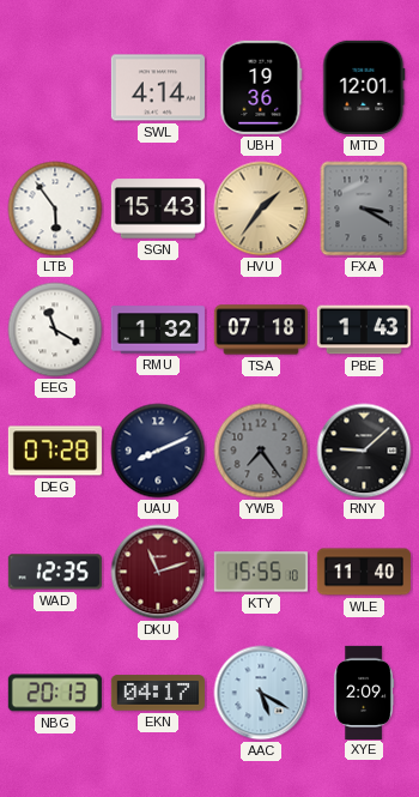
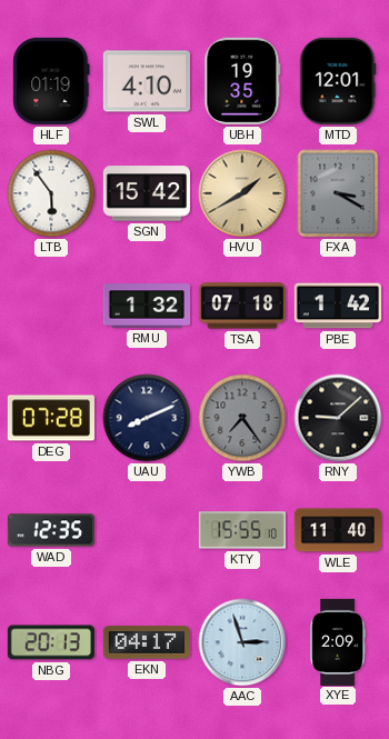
HLF: none -> 01:19
SWL: 4:14 -> 4:10
UBH: 19:36 -> 19:35
SGN: 15:43 -> 15:42
HVU: 1:36 -> 1:40
EEG: 11:20 -> none
PBE: 1:43 -> 1:42
DKU: 11:12 -> none
AAC: 5:20 -> 2:57
